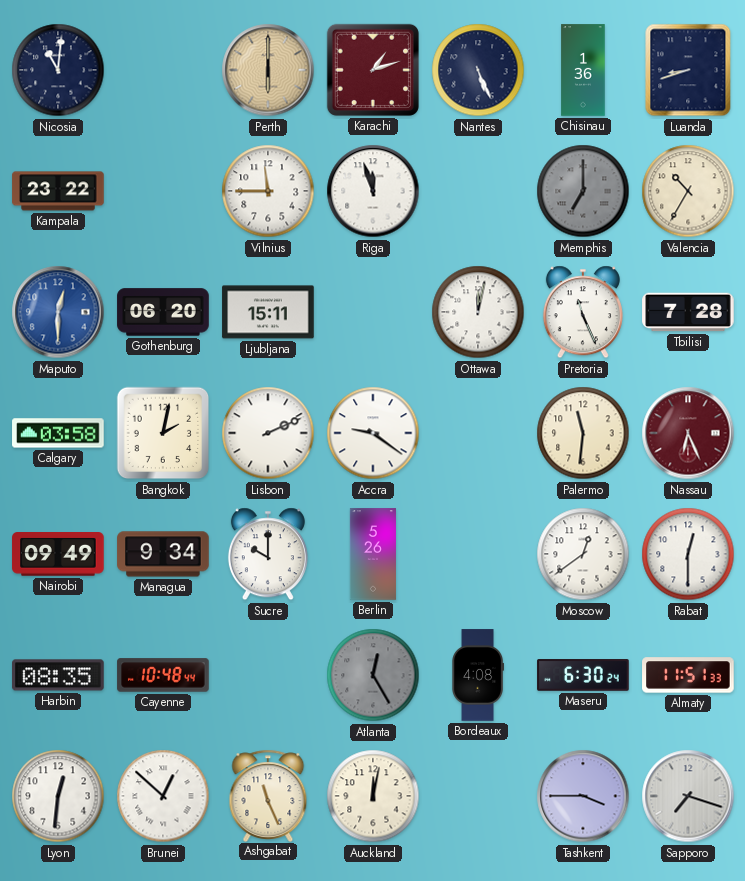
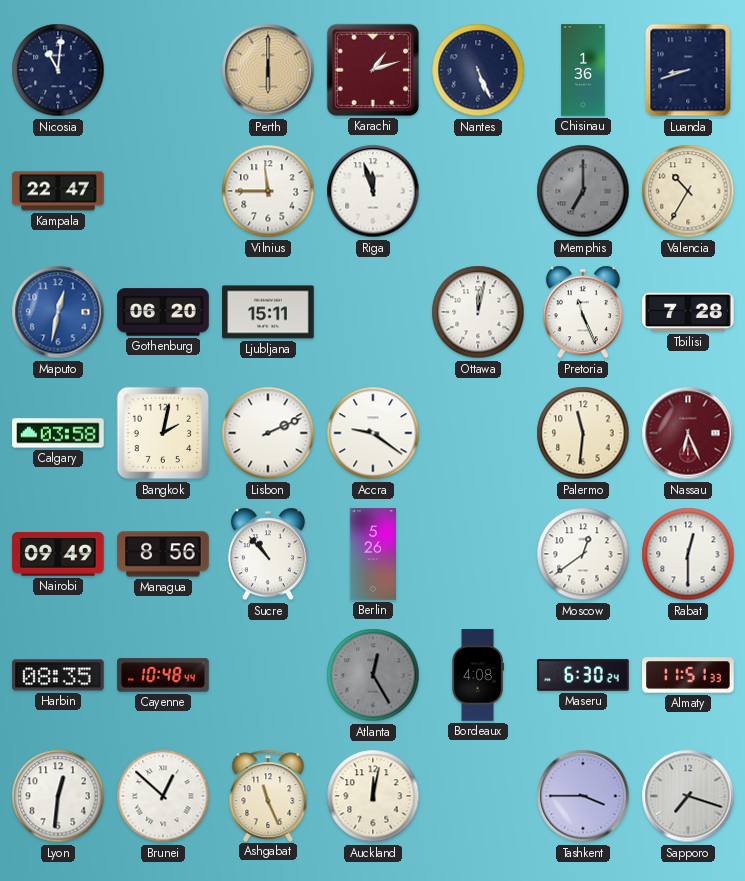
Kampala: 23:22 -> 22:47
Maputo: 12:30 -> 12:32
Managua: 9:34 -> 8:56
Sucre: 10:00 -> 10:53
